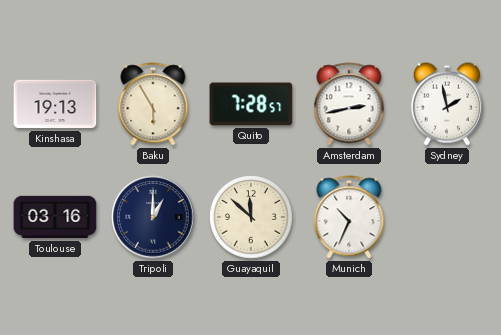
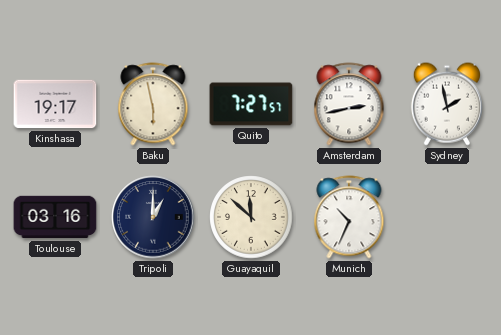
Kinshasa: 19:13 -> 19:17
Baku: 5:55 -> 5:58
Quito: 7:28 -> 7:27
